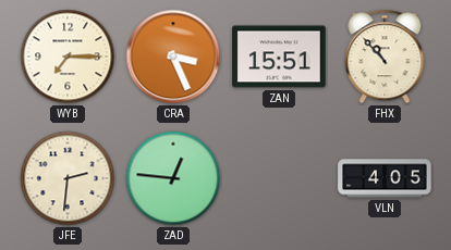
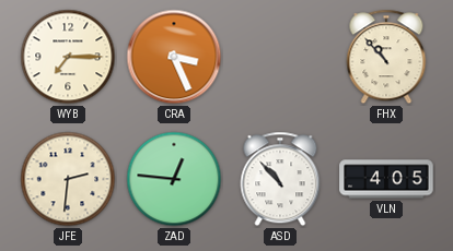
ZAN: 15:51 -> none
ASD: none -> 10:53
